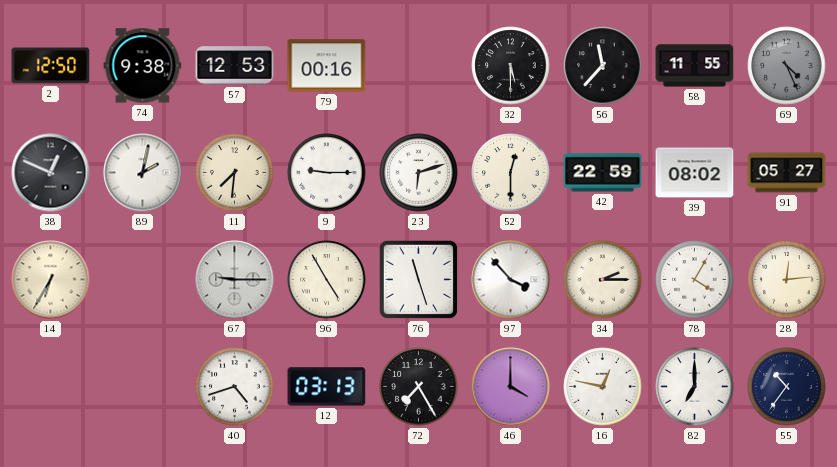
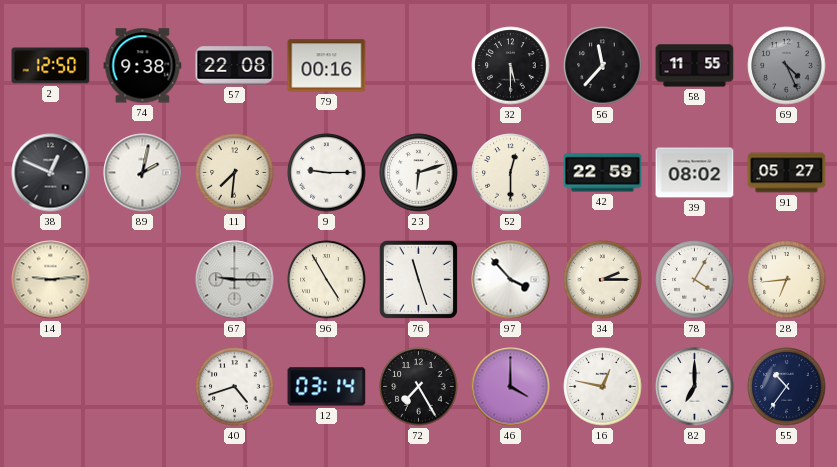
57: 12:53 -> 22:08
14: 6:35 -> 9:14
28: 12:14 -> 6:44
12: 03:13 -> 03:14
